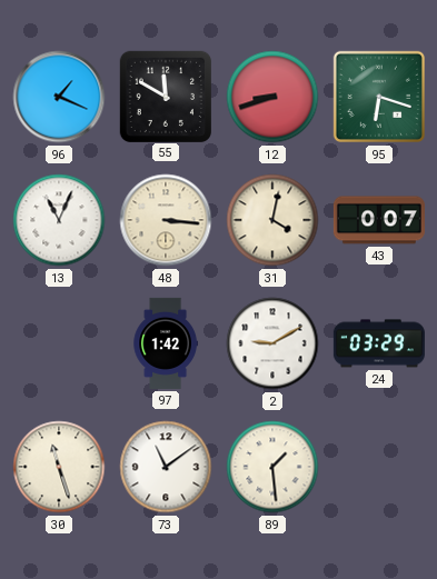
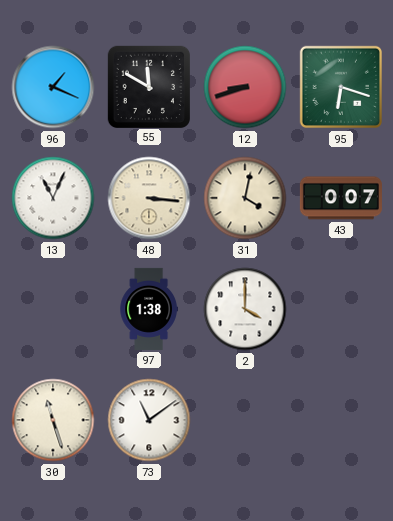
97: 1:42 -> 1:38
2: 9:10 -> 4:00
24: 03:29 -> none
89: 1:29 -> none
